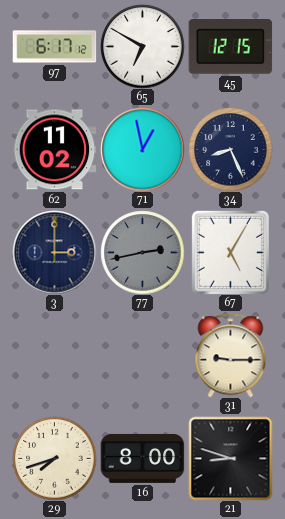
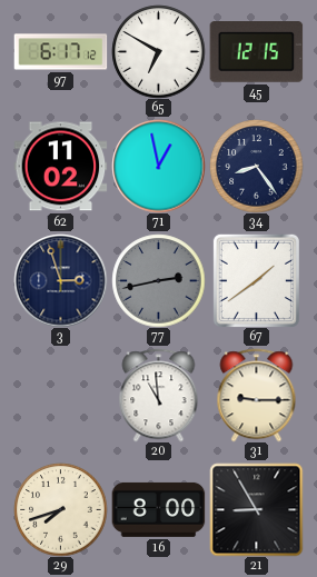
34: 8:26 -> 8:24
3: 3:00 -> 2:57
67: 5:05 -> 1:39
20: none -> 10:59
21: 8:48 -> 8:55
